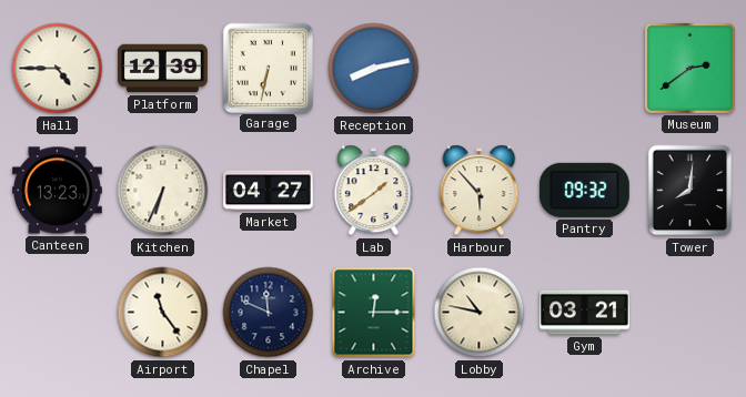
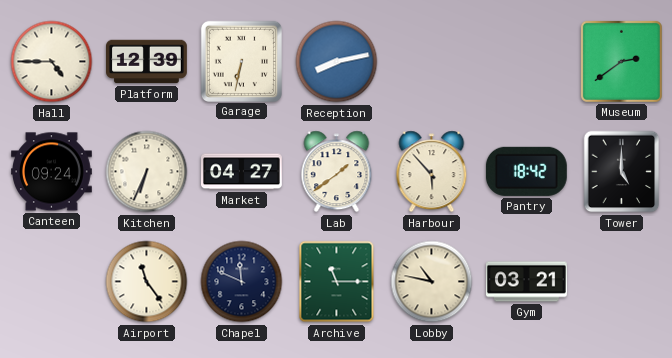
Canteen: 13:23 -> 09:24
Pantry: 09:32 -> 18:42
Tower: 8:01 -> 5:00
Archive: 12:15 -> 11:15
